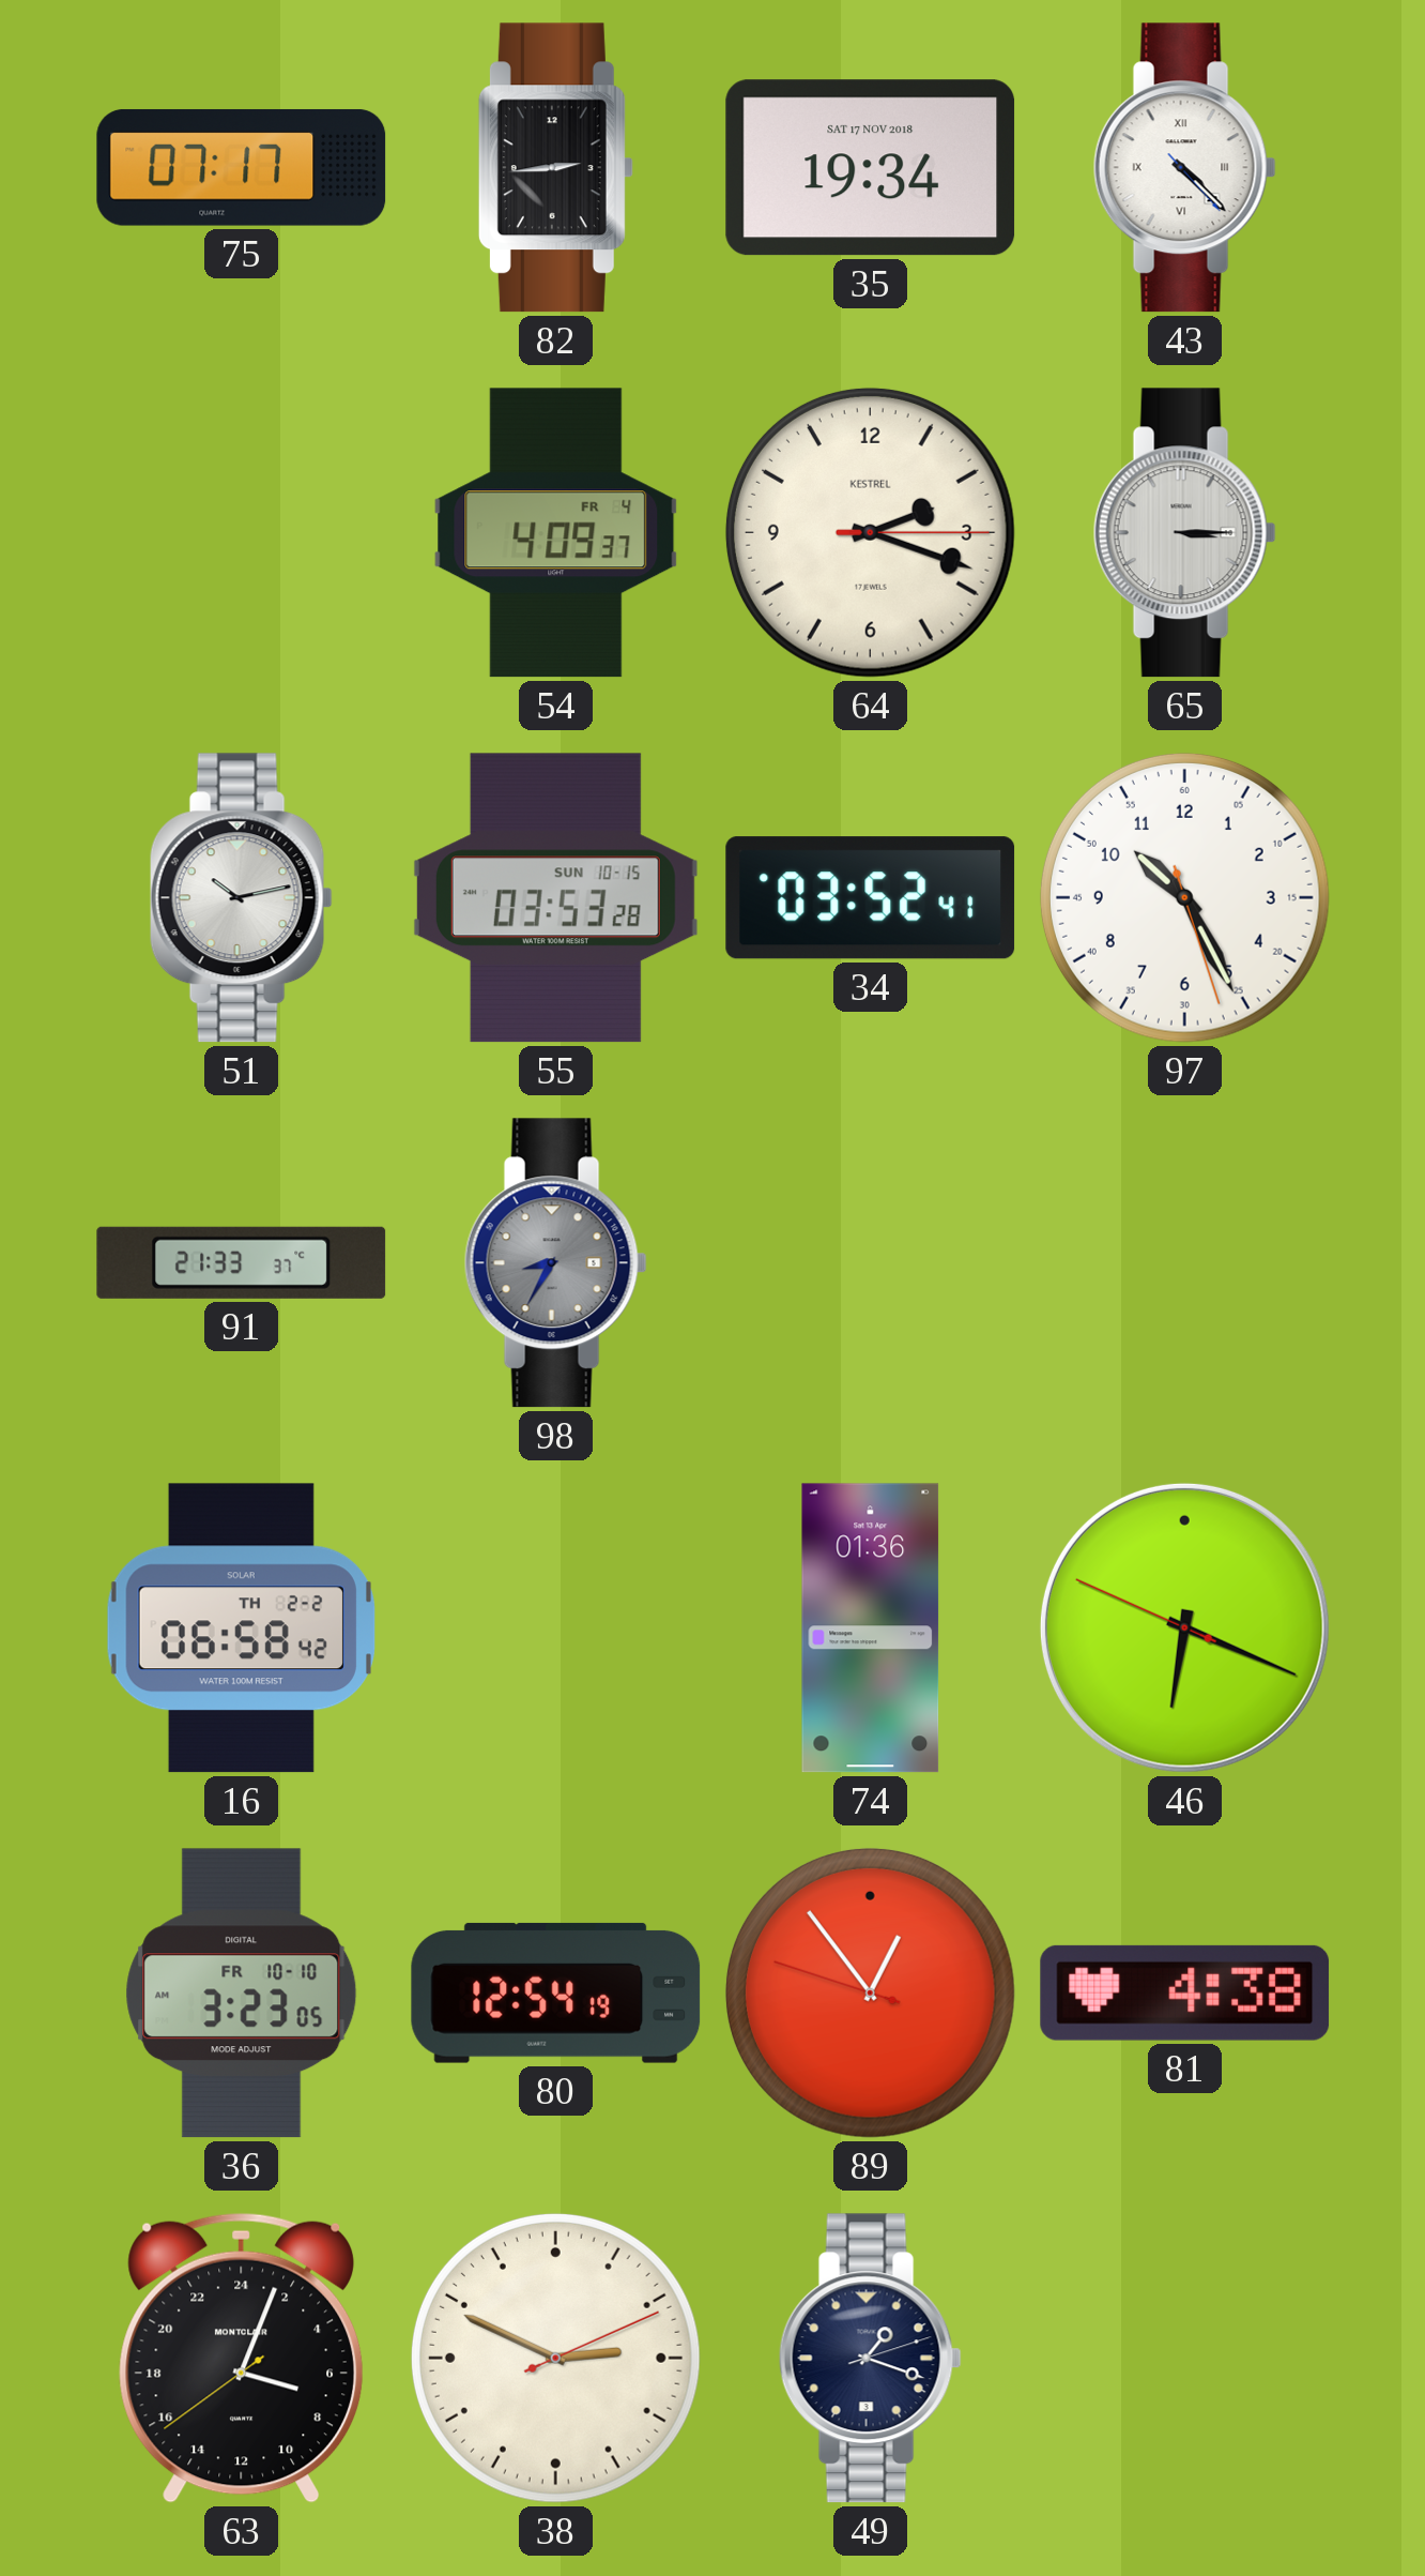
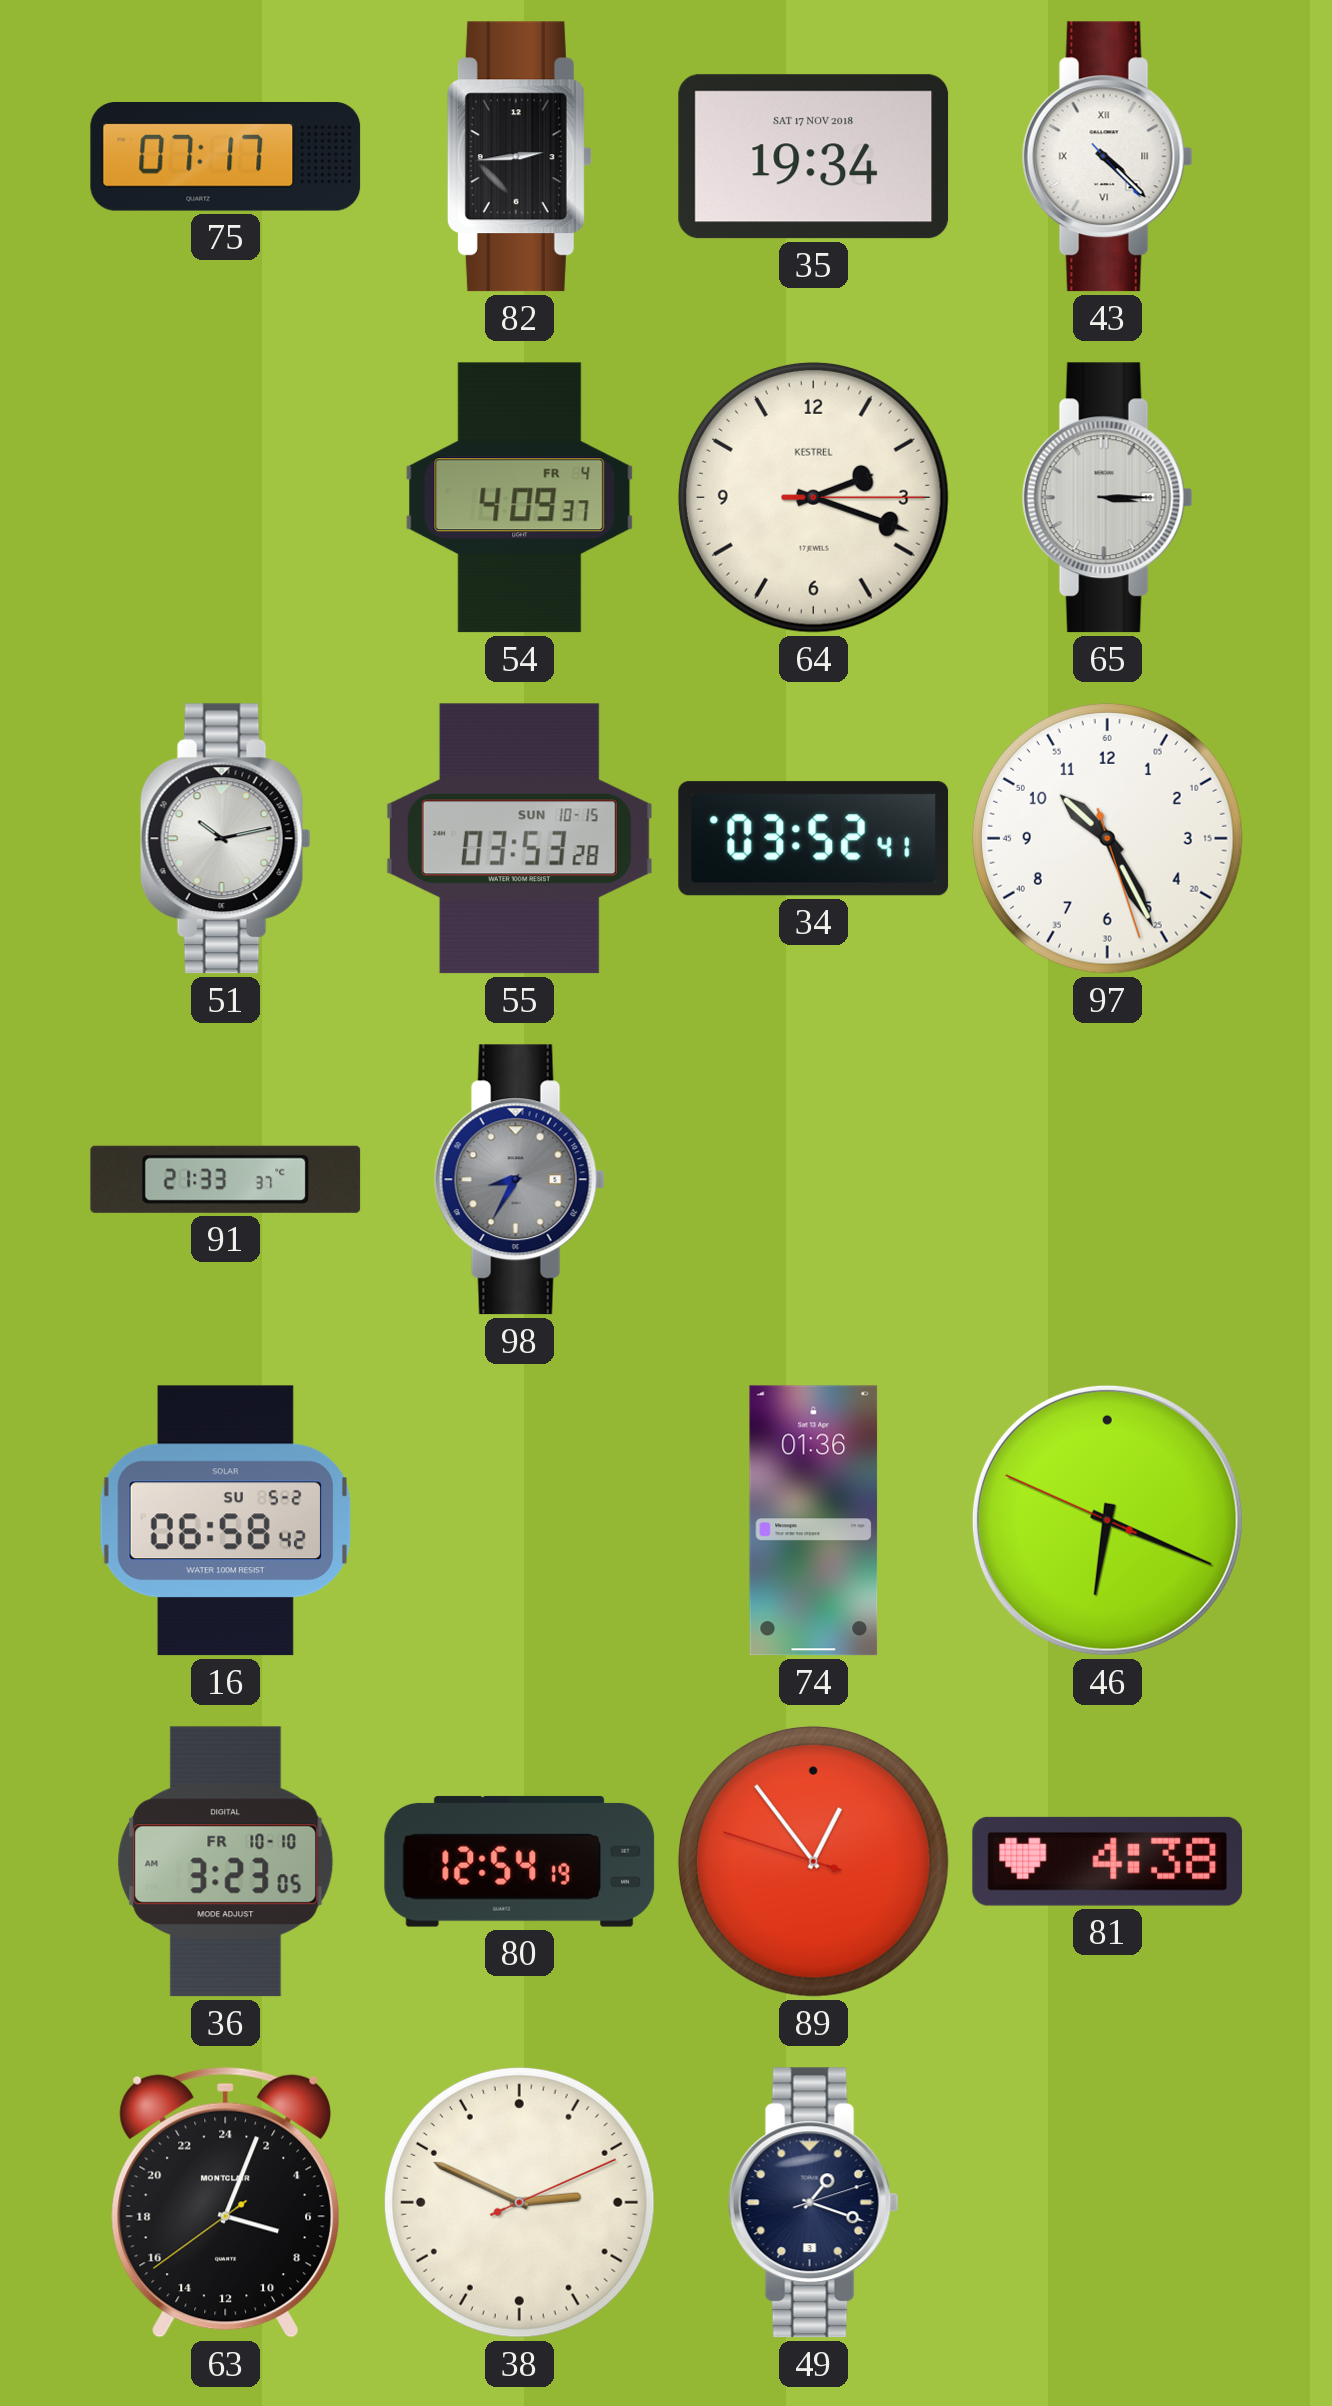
16 date: TH 2-2 -> SU 5-2
